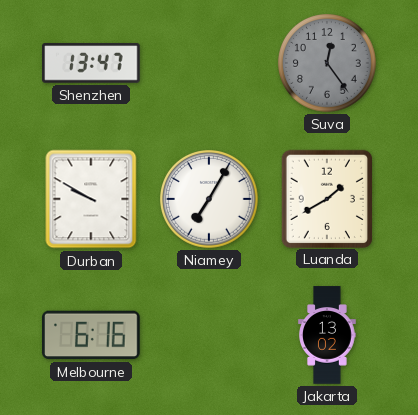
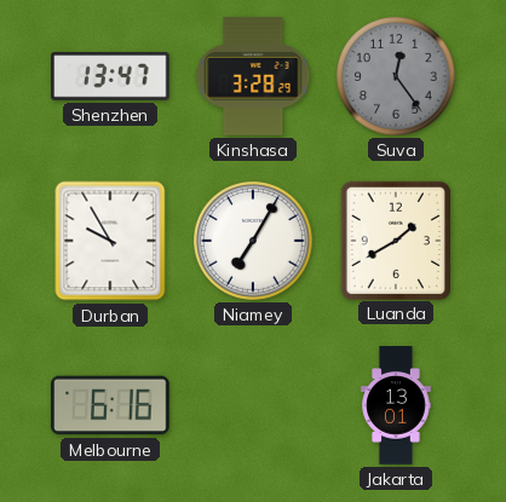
Kinshasa: none -> 3:28
Durban: 9:50 -> 9:55
Jakarta: 13:02 -> 13:01
